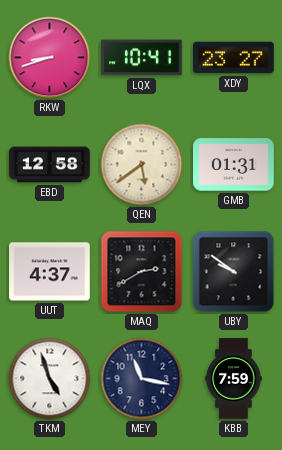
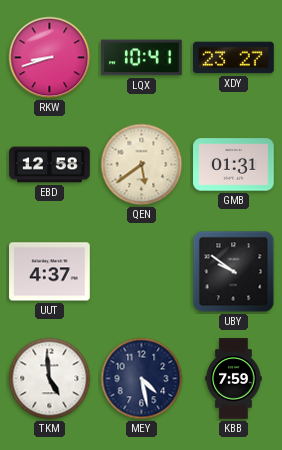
MAQ: 2:40 -> none
TKM: 4:57 -> 4:59
MEY: 11:17 -> 4:28
